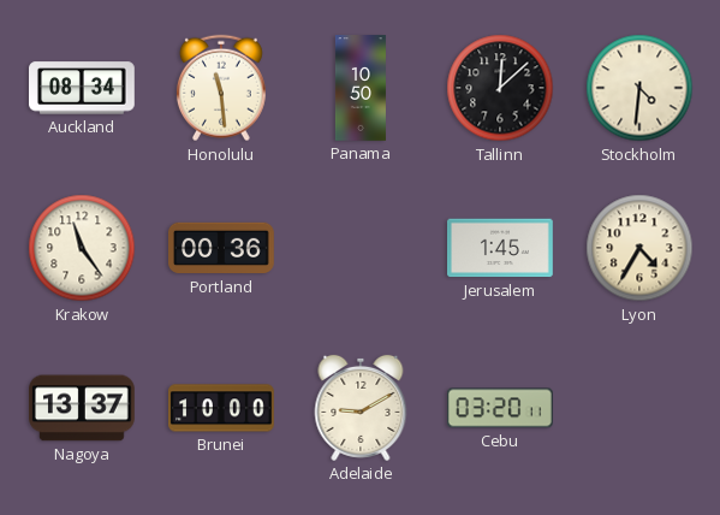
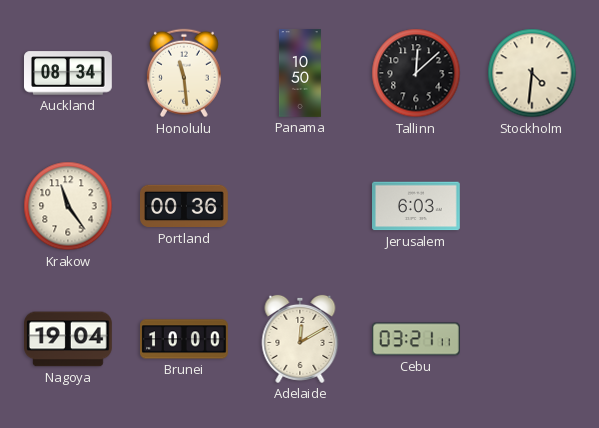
Jerusalem: 1:45 -> 6:03
Lyon: 4:35 -> none
Nagoya: 13:37 -> 19:04
Adelaide: 9:10 -> 12:10
Cebu: 03:20 -> 03:21
